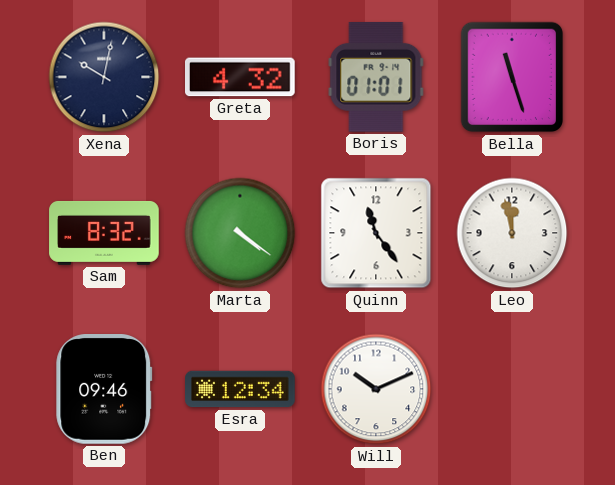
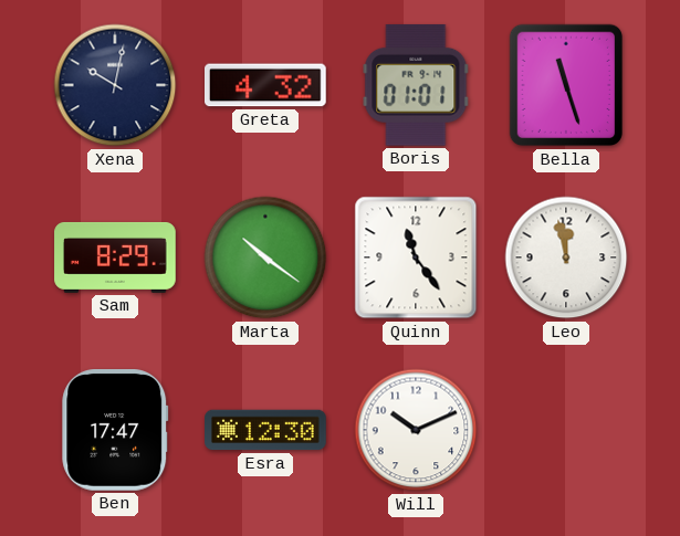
Sam: 8:32 -> 8:29
Marta: 4:21 -> 10:21
Ben: 09:46 -> 17:47
Esra: 12:34 -> 12:30
